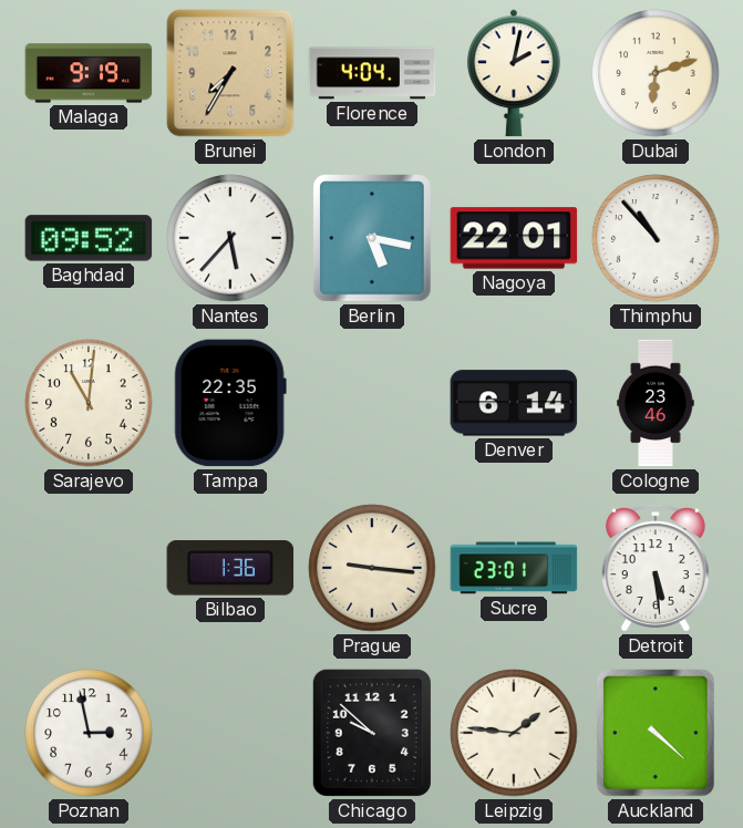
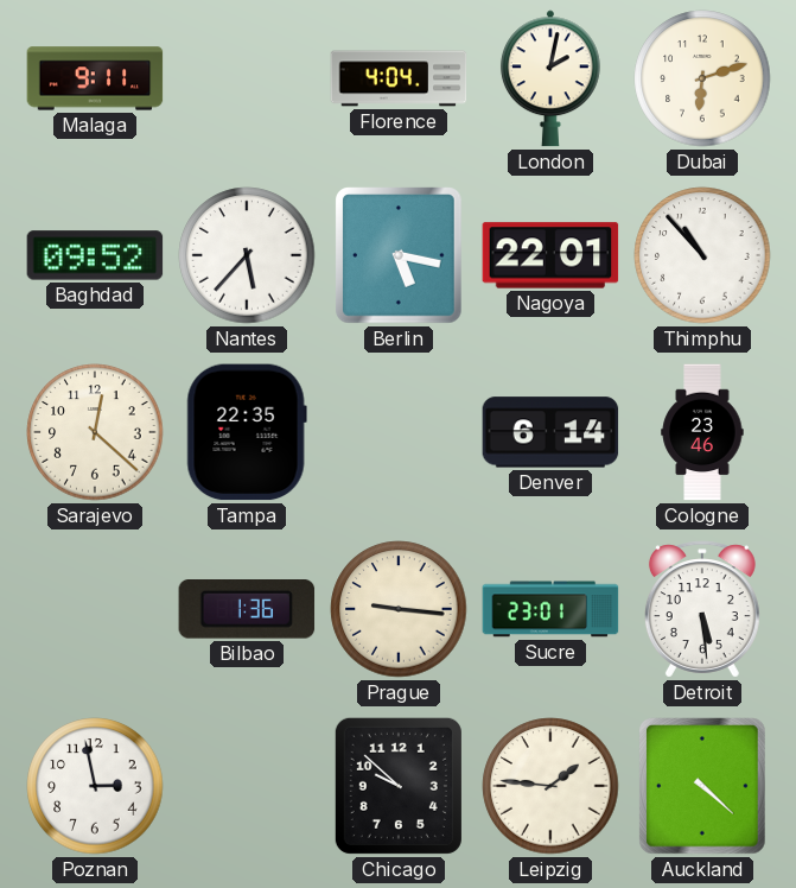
Malaga: 9:19 -> 9:11
Brunei: 7:35 -> none
Sarajevo: 11:01 -> 12:22
